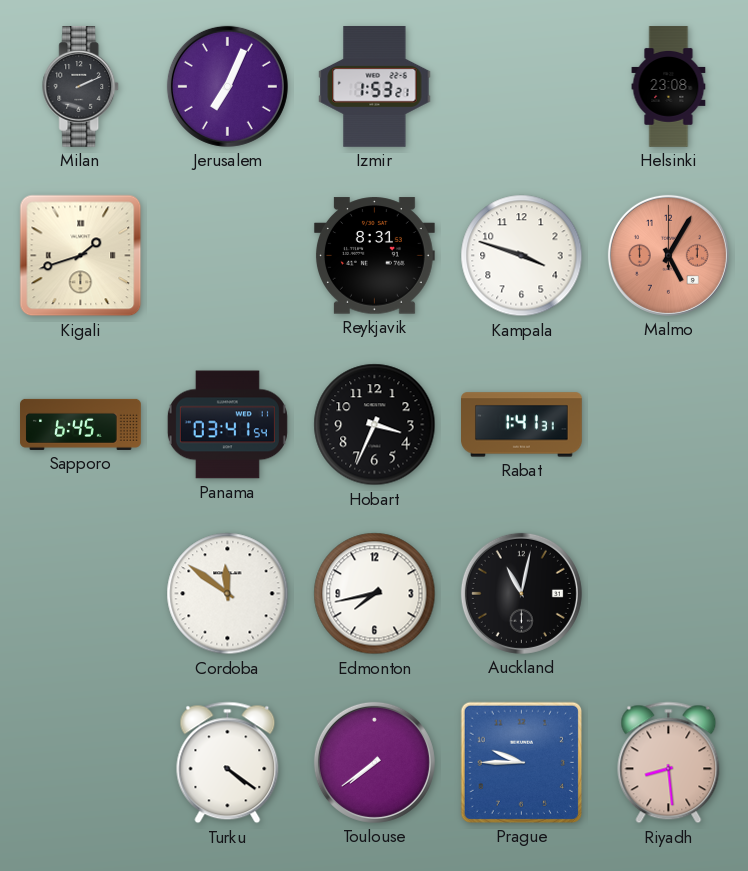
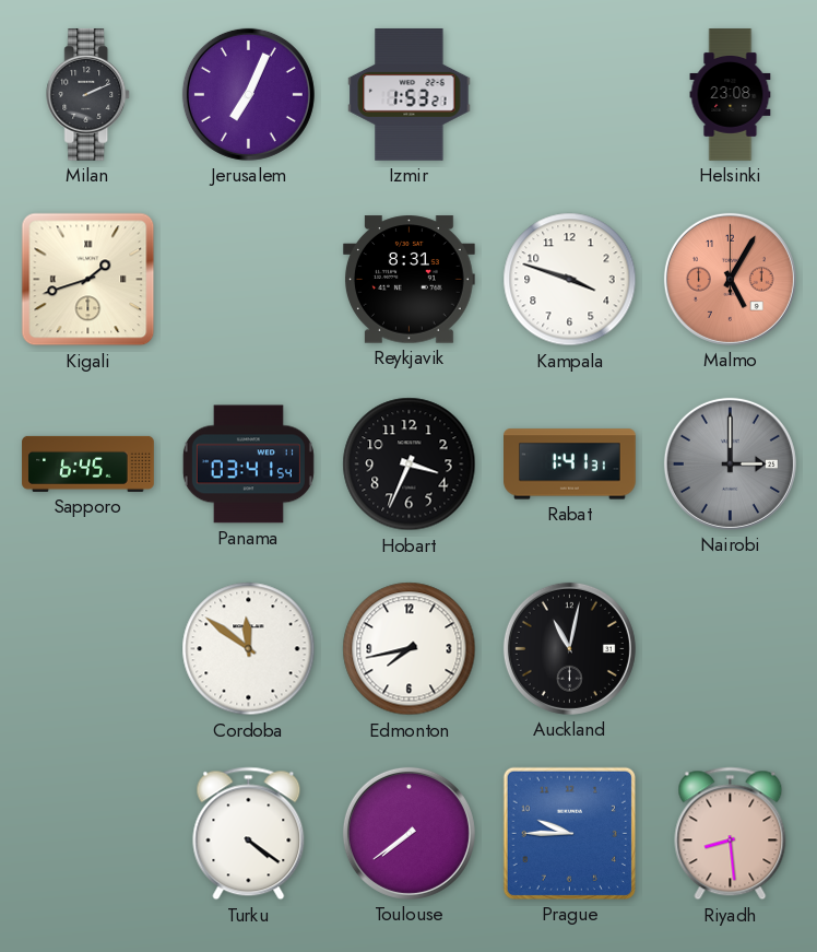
Nairobi: none -> 3:00
